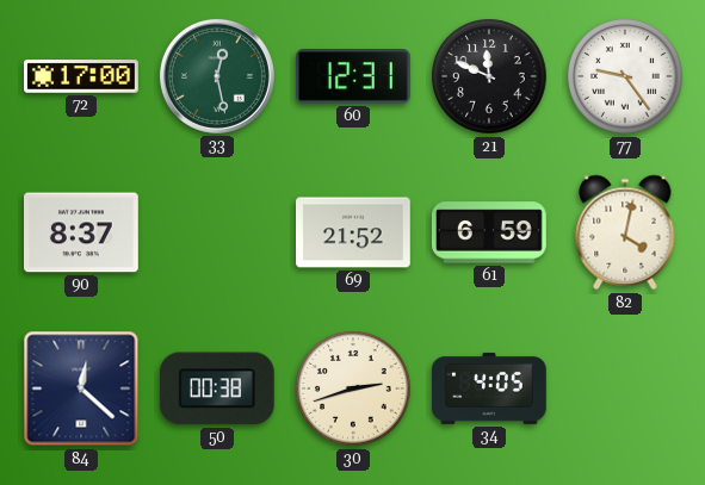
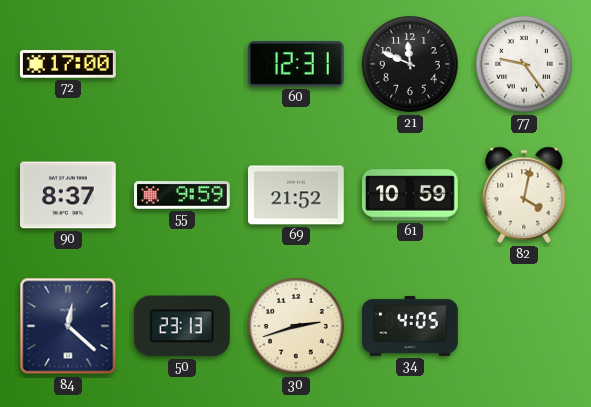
33: 12:28 -> none
55: none -> 9:59
61: 6:59 -> 10:59
50: 00:38 -> 23:13
